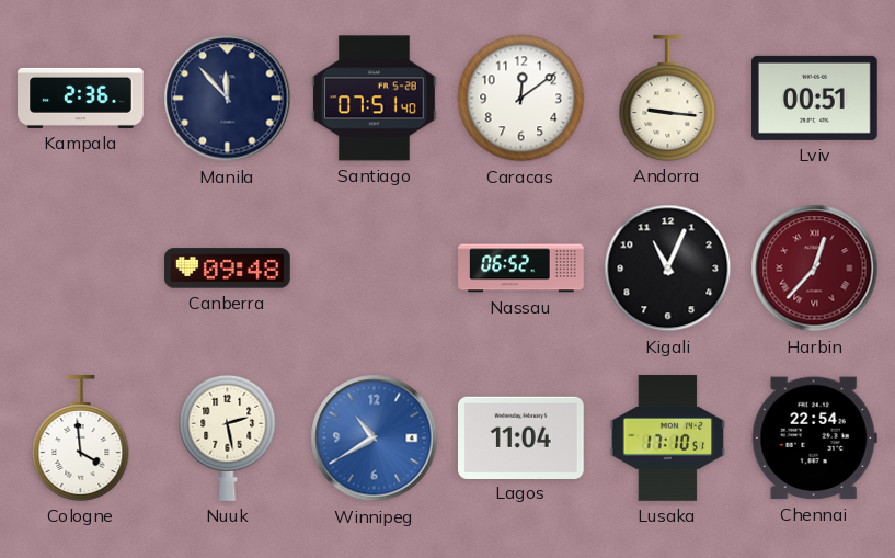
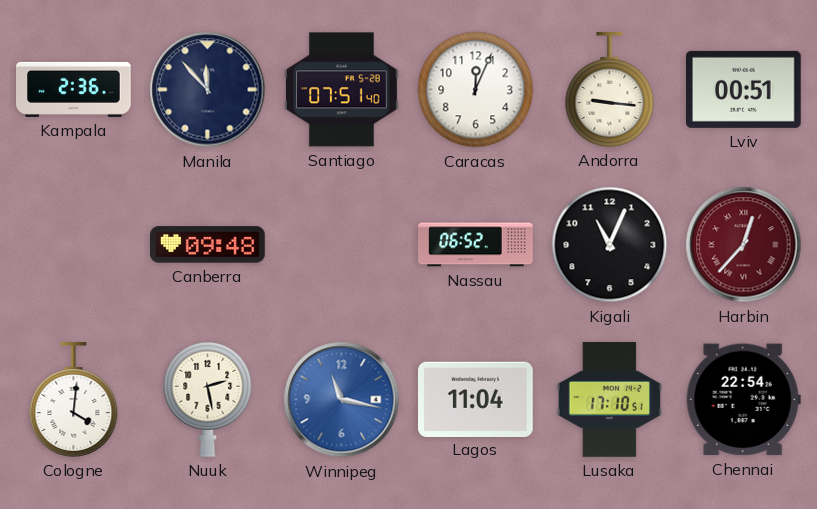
Caracas: 12:09 -> 12:04
Cologne: 3:59 -> 4:01
Winnipeg: 10:40 -> 11:17
